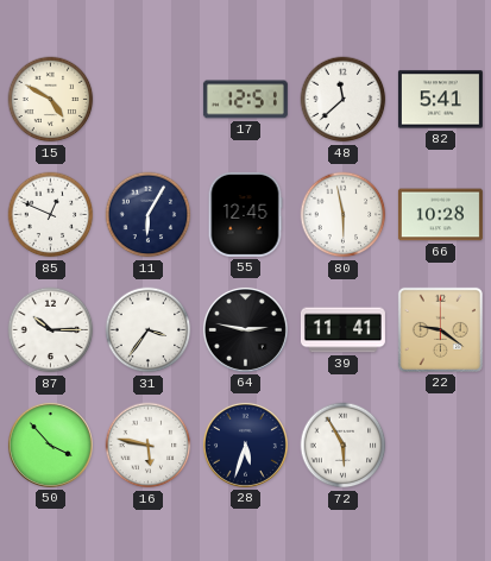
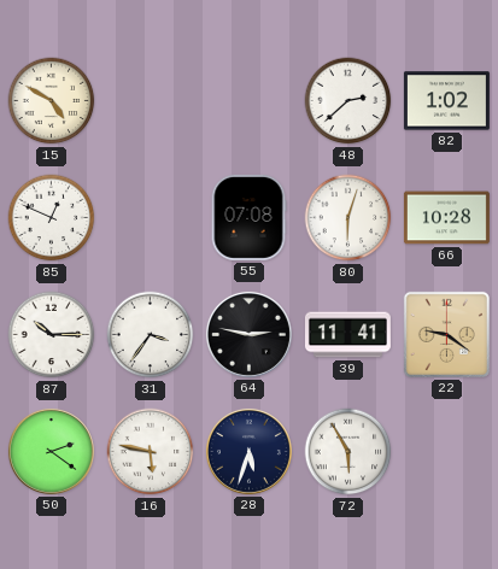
17: 12:51 -> none
48: 11:38 -> 2:38
82: 5:41 -> 1:02
11: 6:05 -> none
55: 12:45 -> 07:08
80: 5:58 -> 6:03
50: 3:53 -> 2:21
